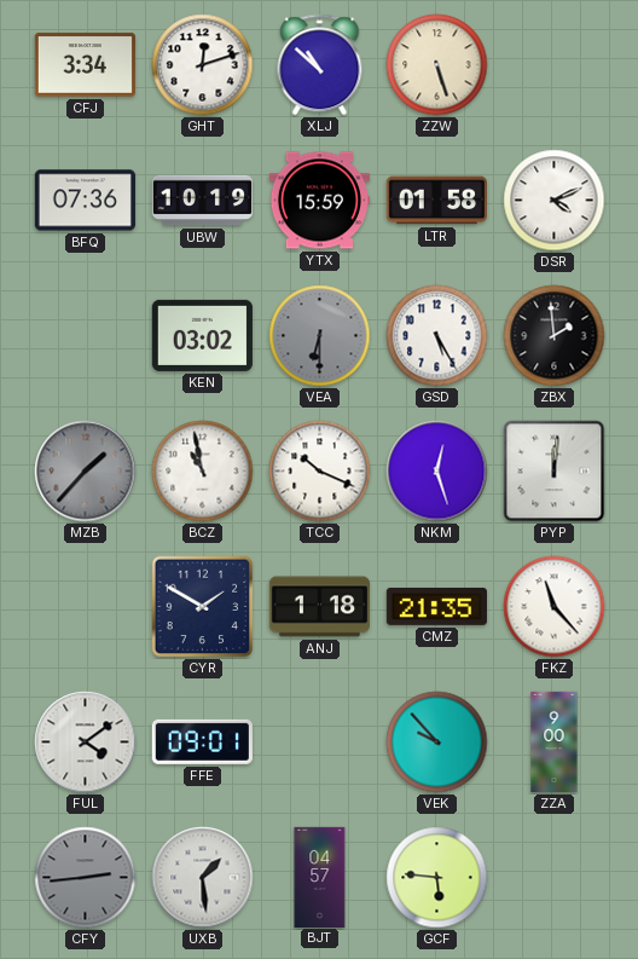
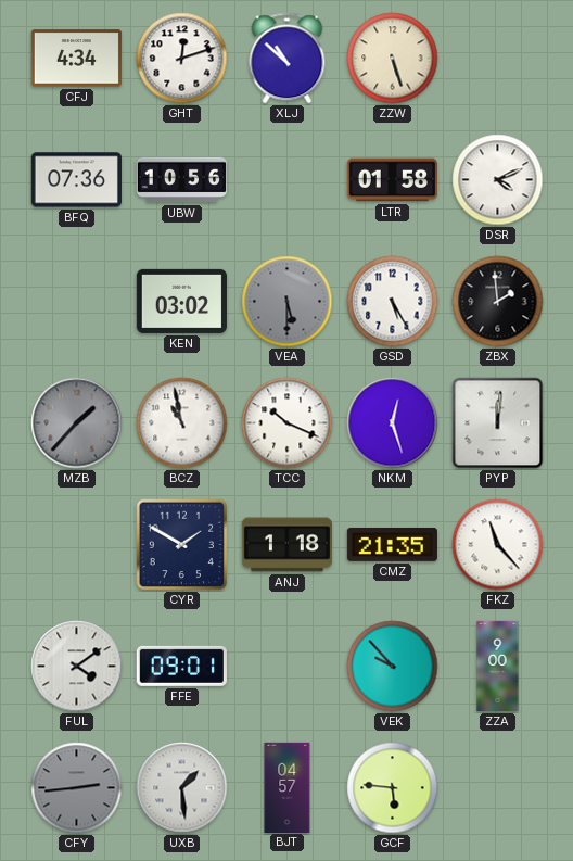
CFJ: 3:34 -> 4:34
UBW: 10:19 -> 10:56
YTX: 15:59 -> none
VEA: 6:30 -> 5:30
